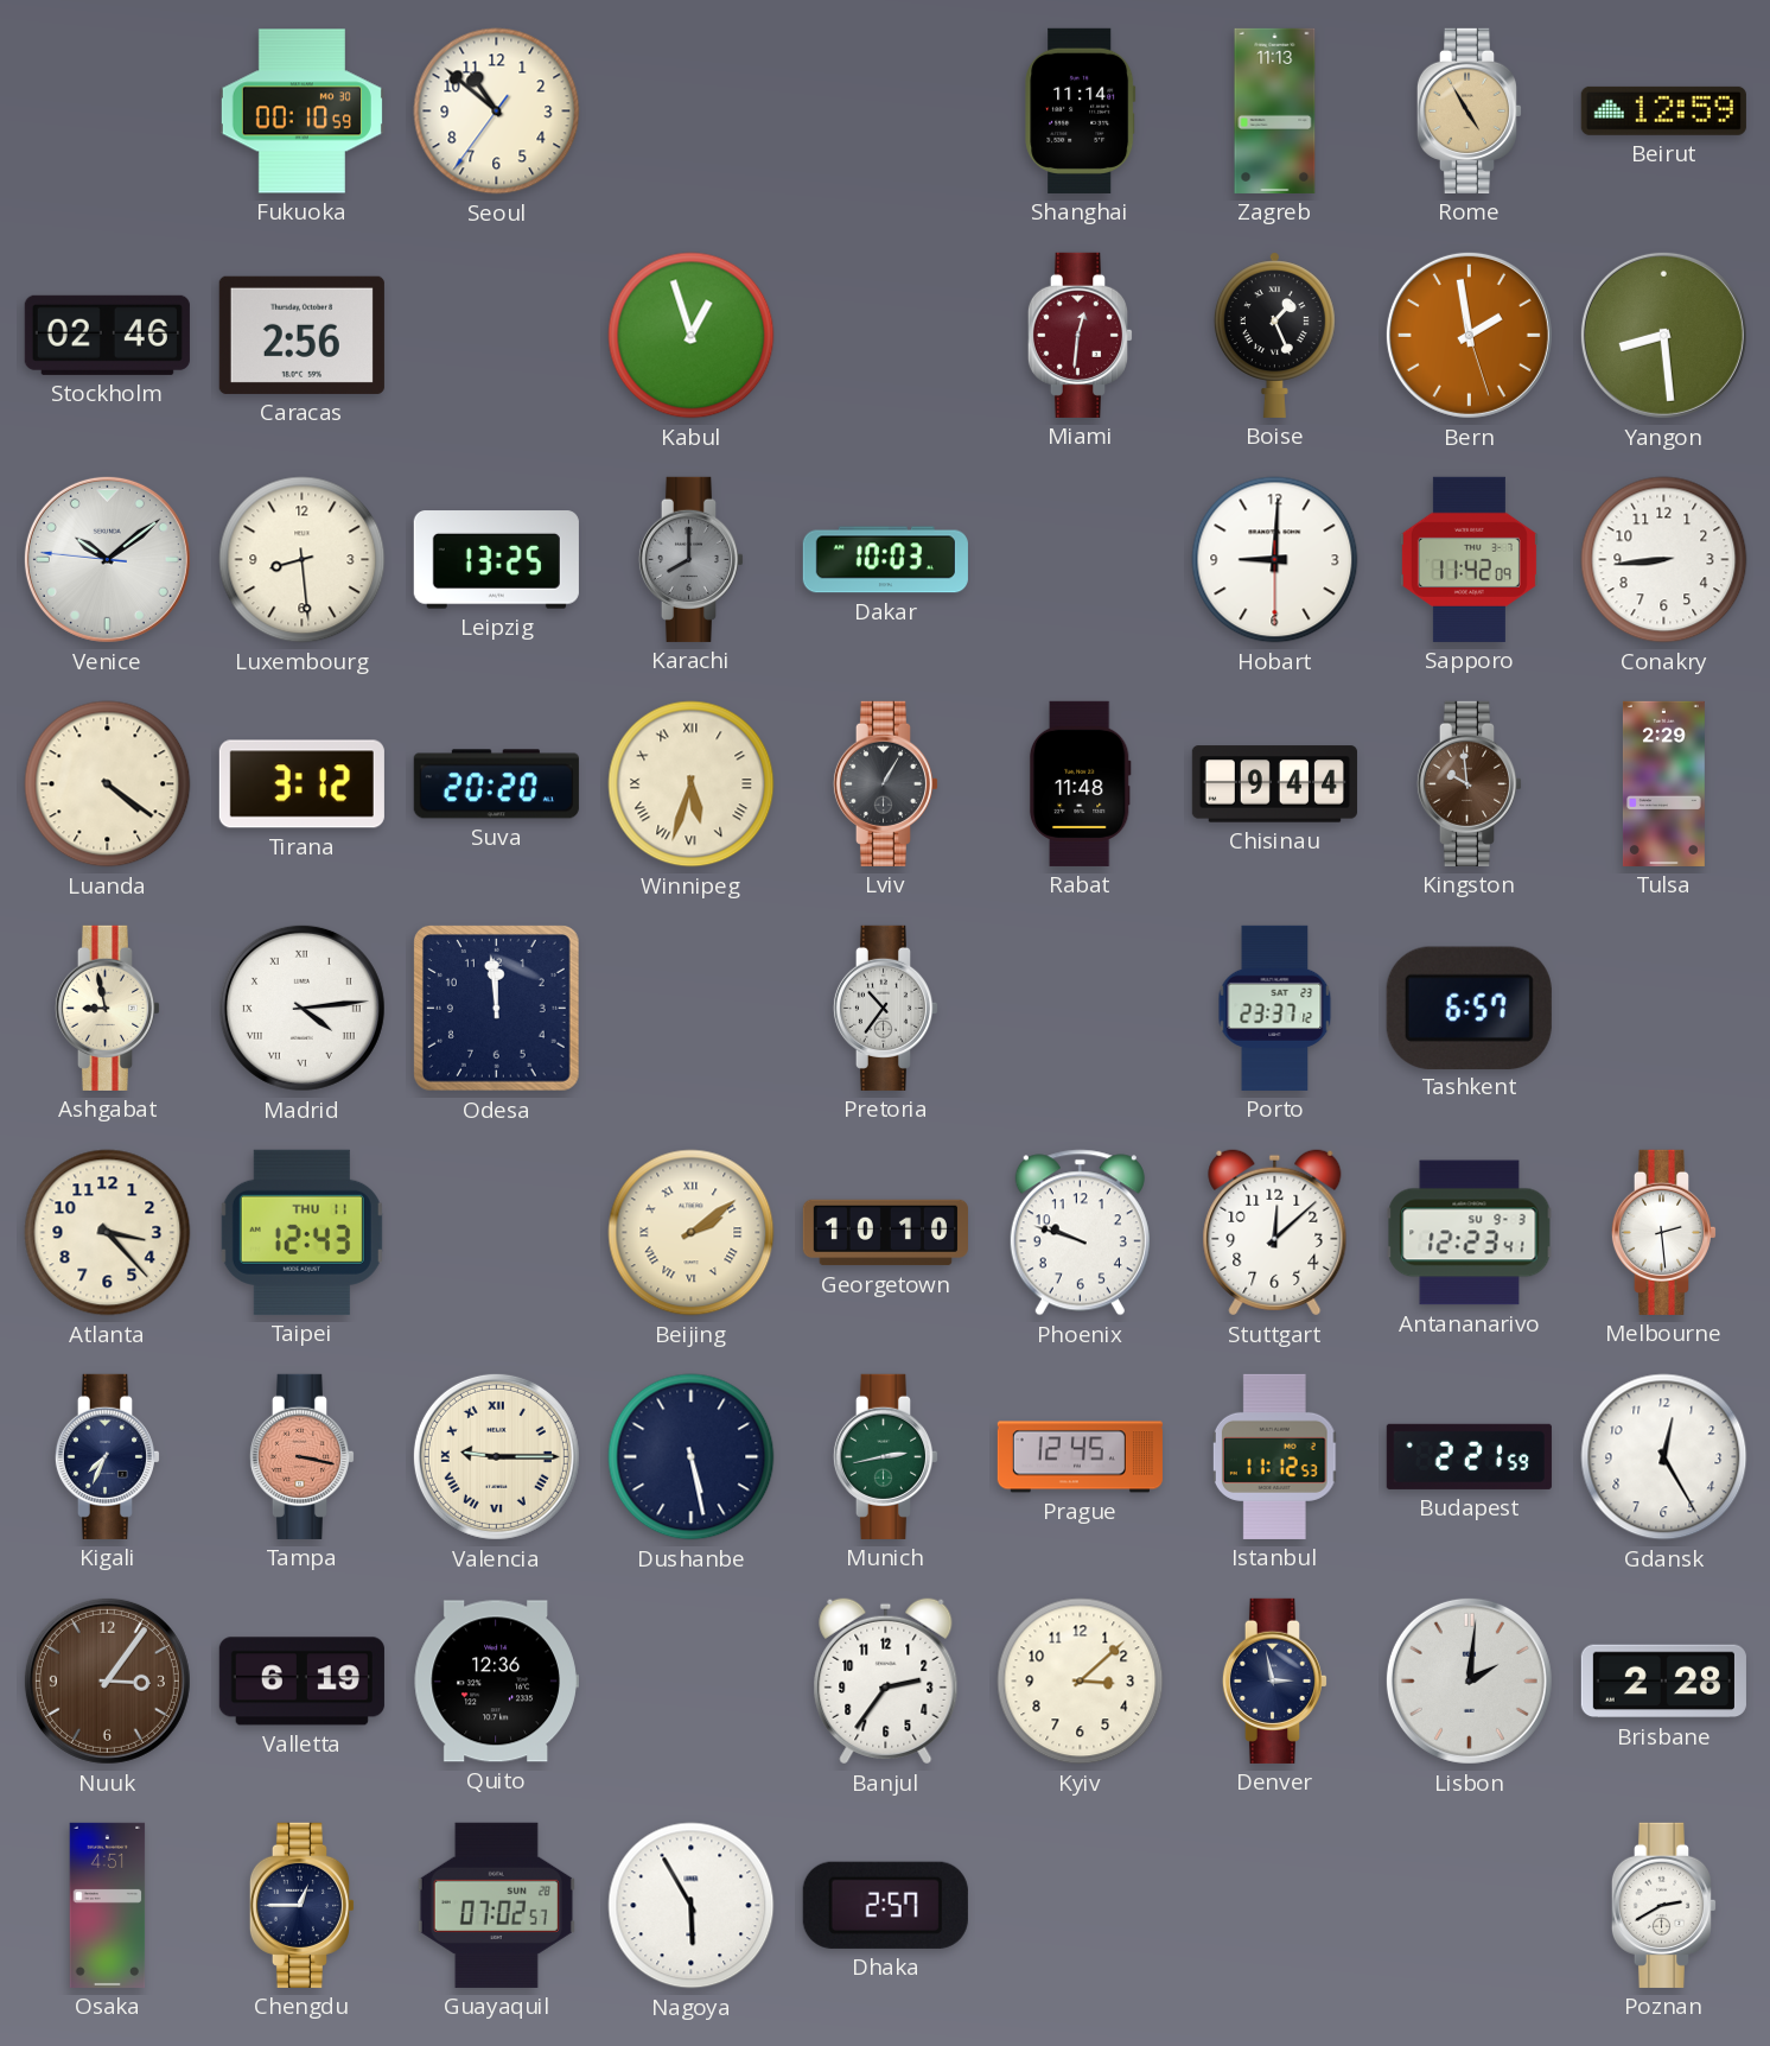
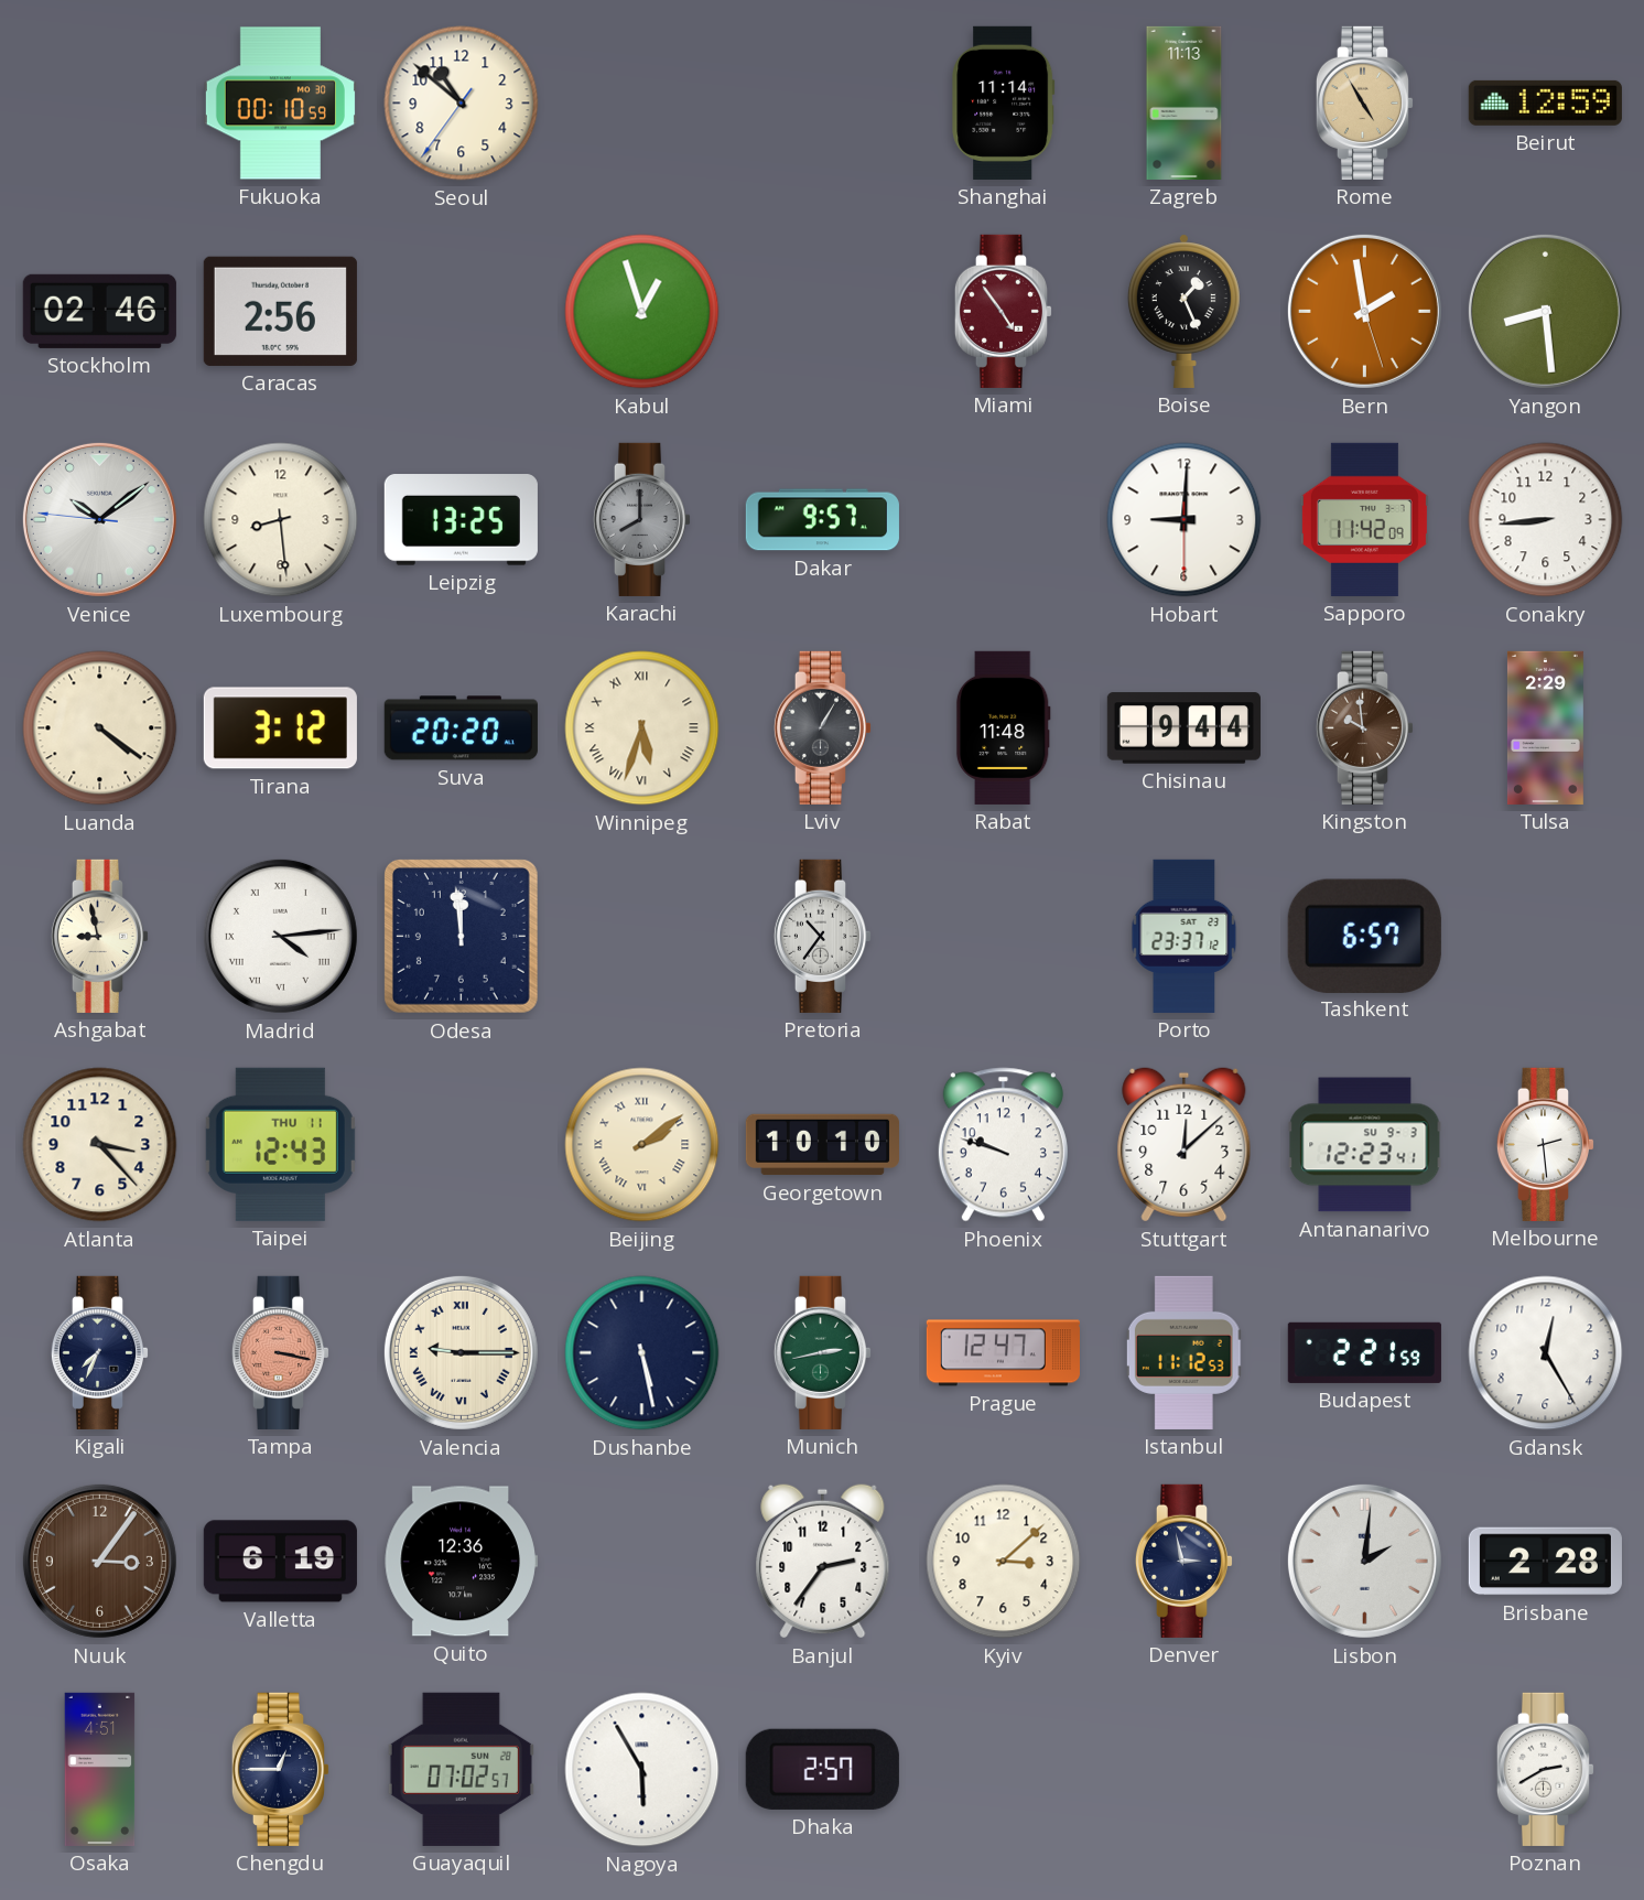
Miami: 12:31 -> 4:54
Dakar: 10:03 -> 9:57
Prague: 12:45 -> 12:47
